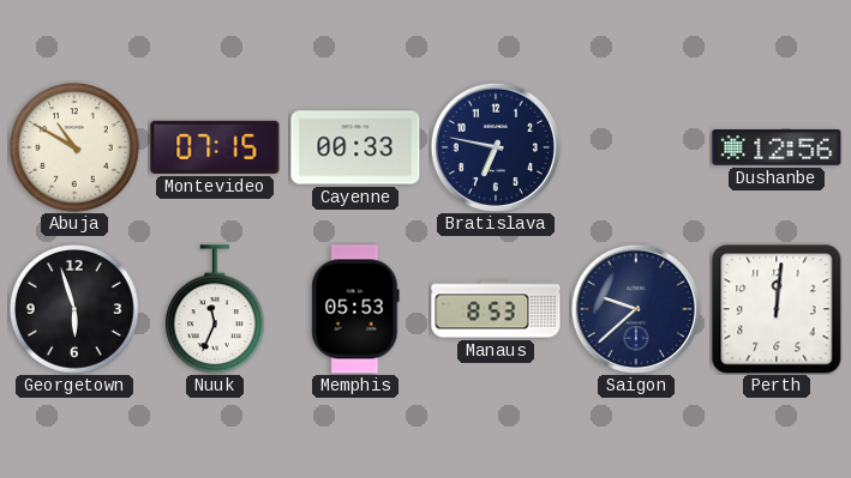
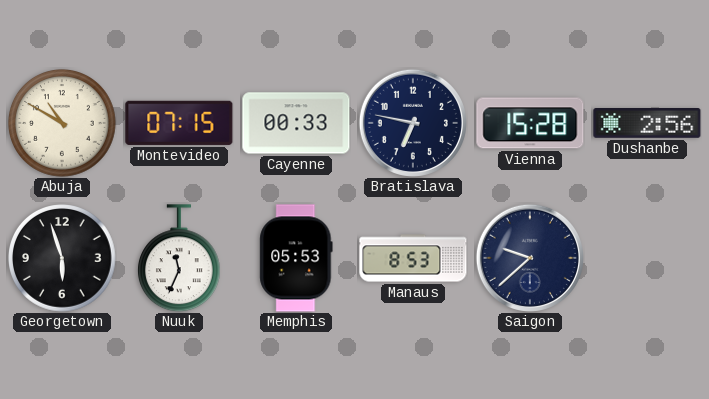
Vienna: none -> 15:28
Dushanbe: 12:56 -> 2:56
Perth: 12:01 -> none
